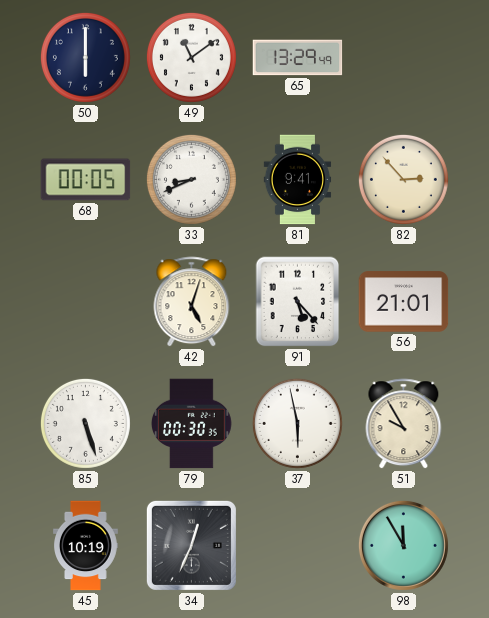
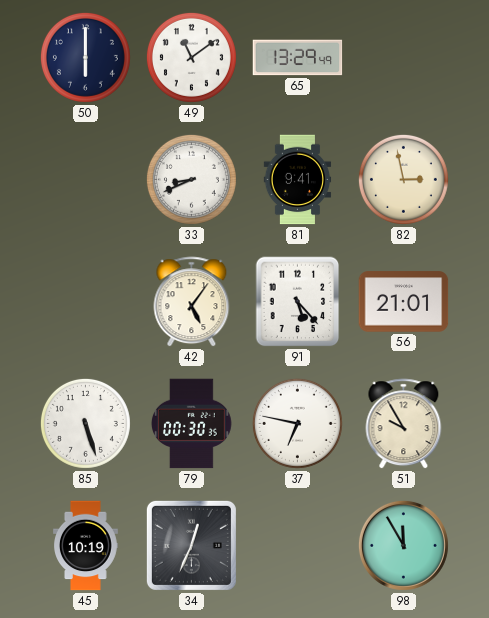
68: 00:05 -> none
82: 2:53 -> 2:58
42: 5:03 -> 5:06
37: 5:58 -> 6:47
